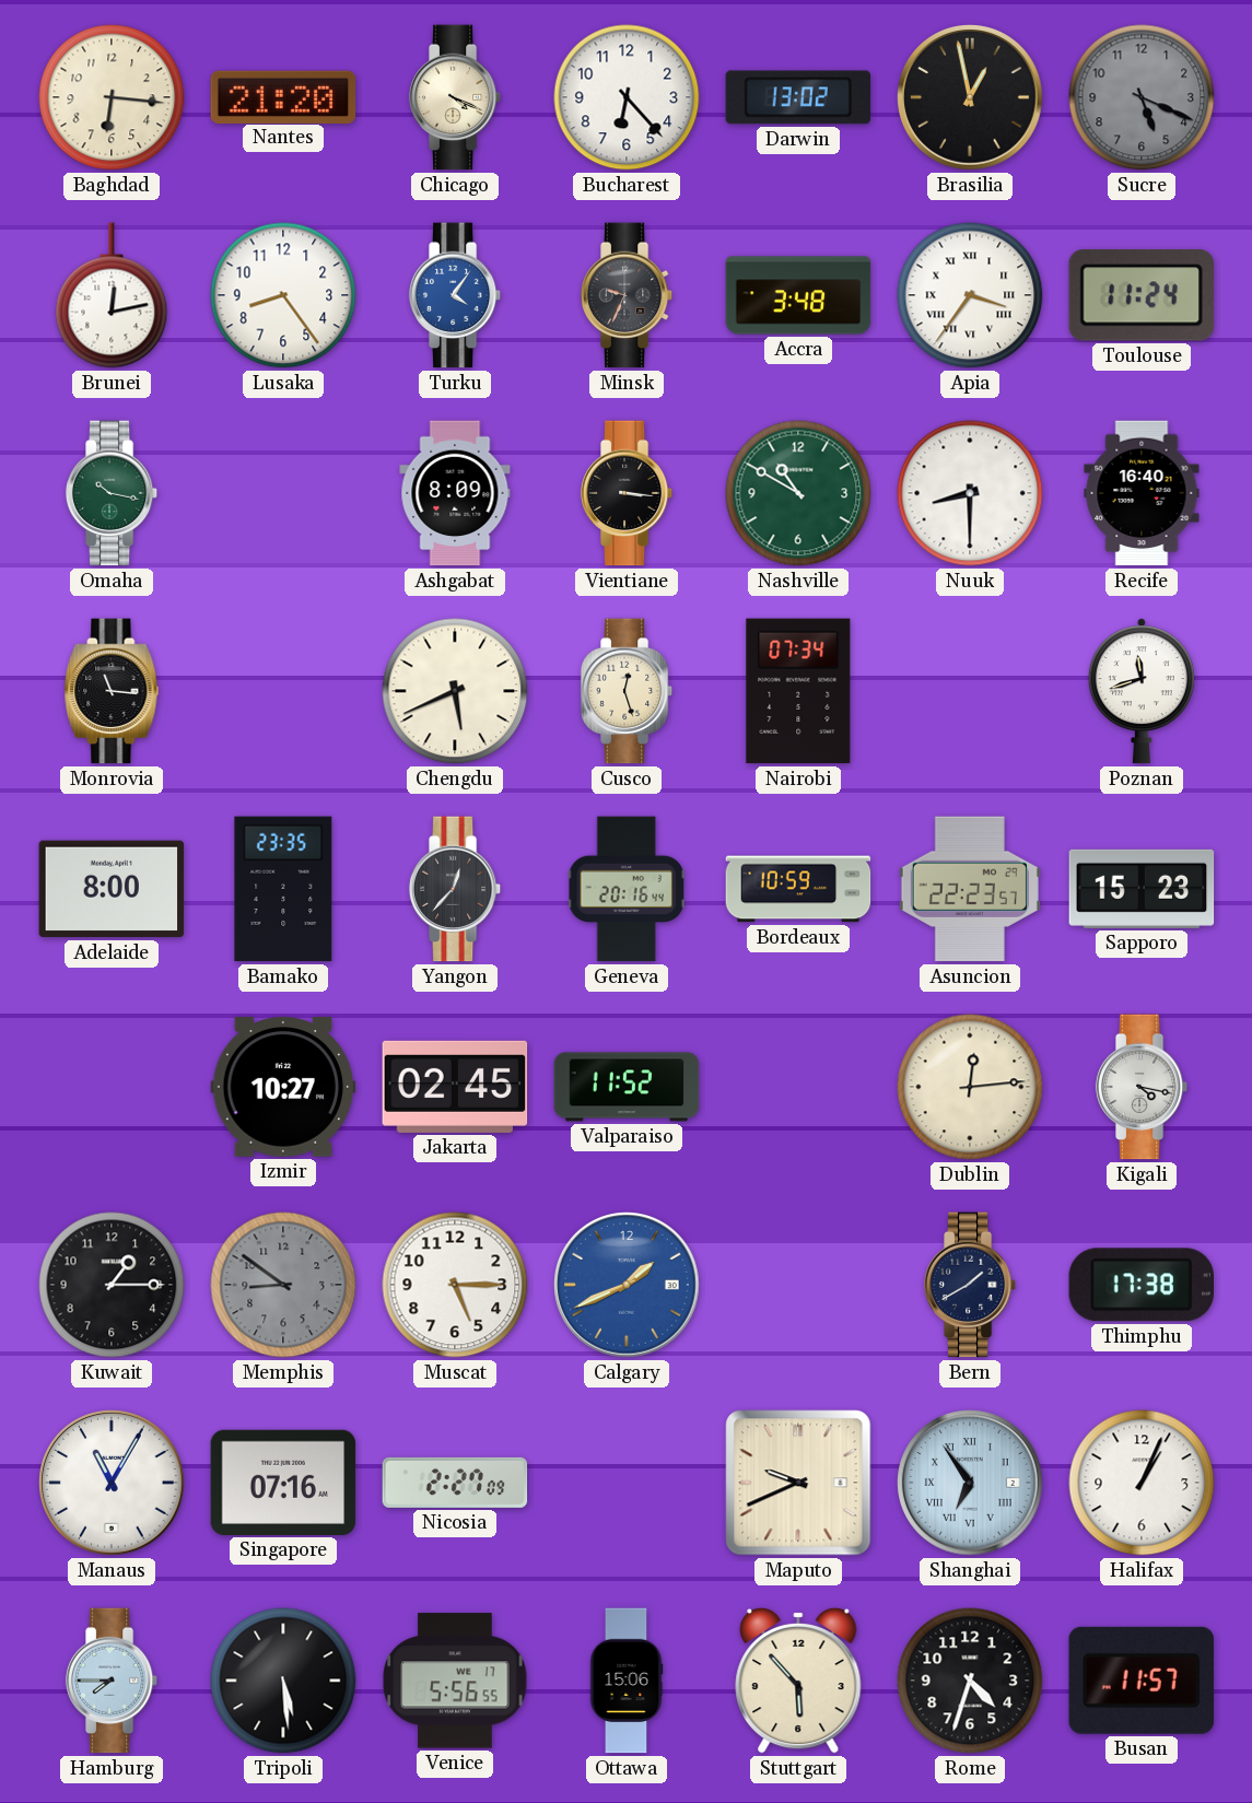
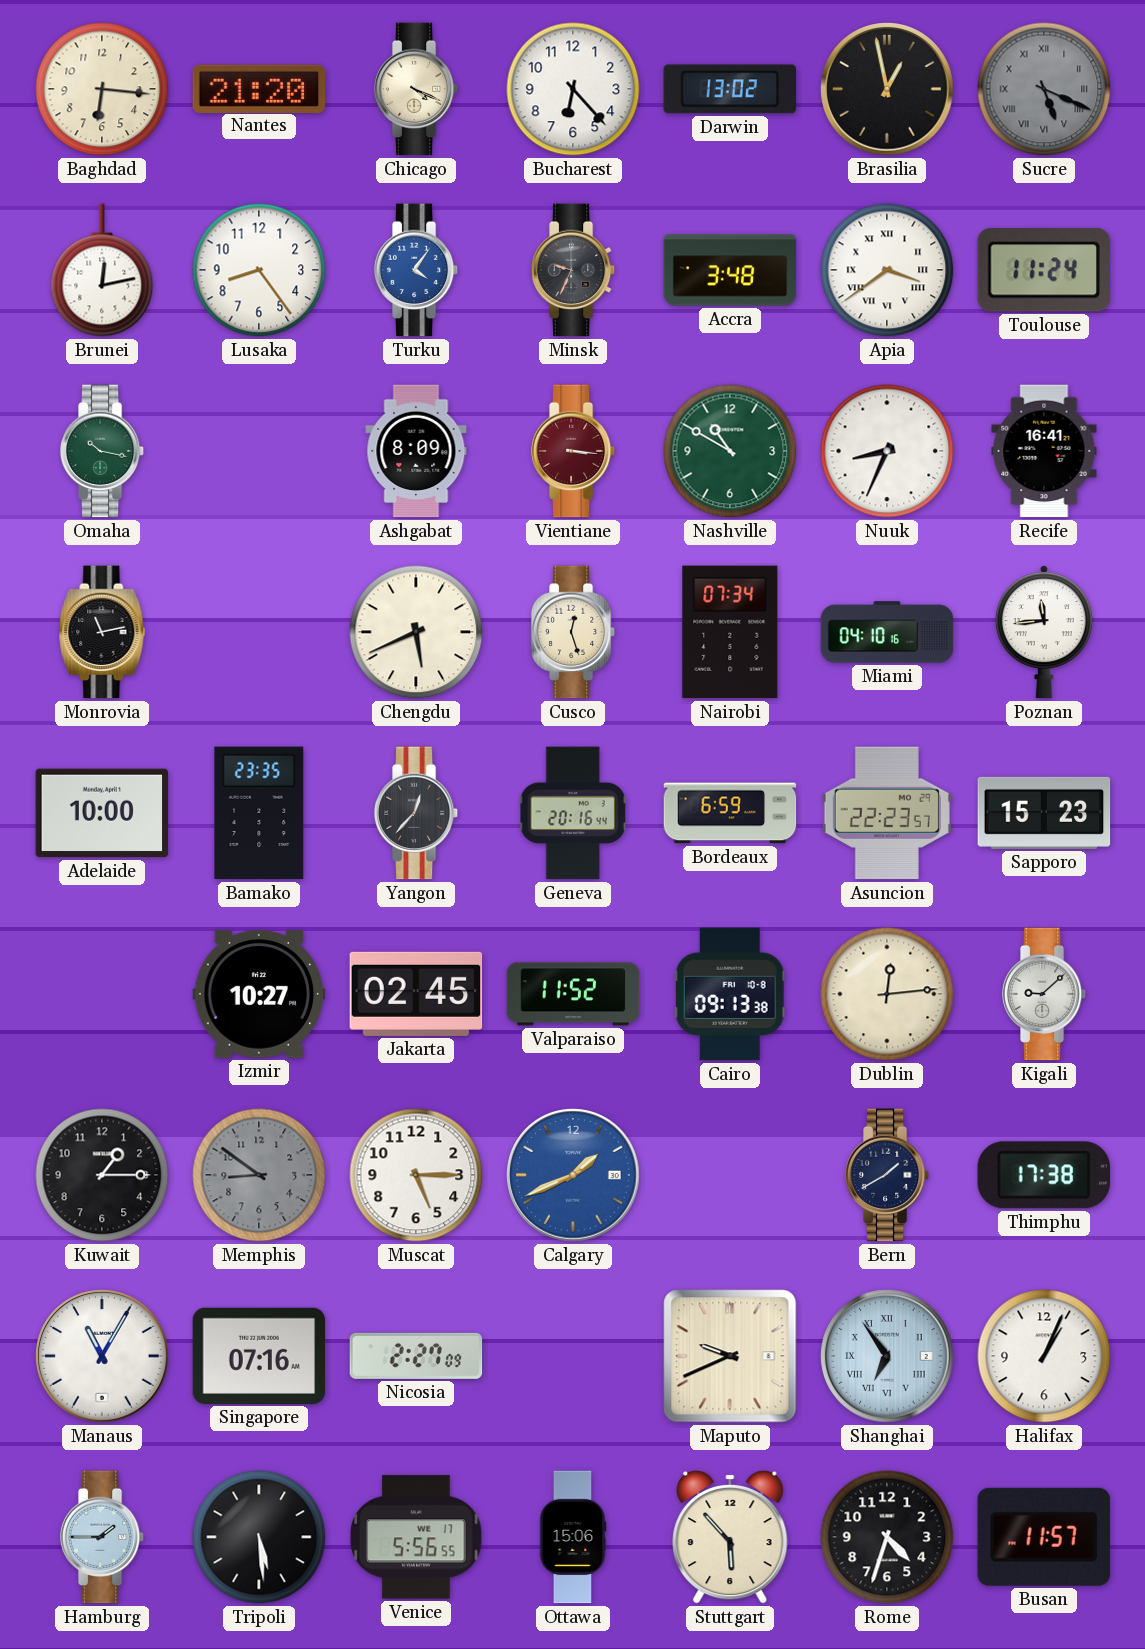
Sucre numerals: Arabic -> Roman
Apia: 3:36 -> 3:39
Vientiane dial: black -> burgundy
Nuuk: 8:30 -> 8:34
Recife: 16:40 -> 16:41
Monrovia: 11:16 -> 11:13
Miami: none -> 04:10
Poznan: 11:42 -> 11:44
Adelaide: 8:00 -> 10:00
Bordeaux: 10:59 -> 6:59
Cairo: none -> 09:13
Kigali: 4:17 -> 9:08
Hamburg: 7:45 -> 1:45
